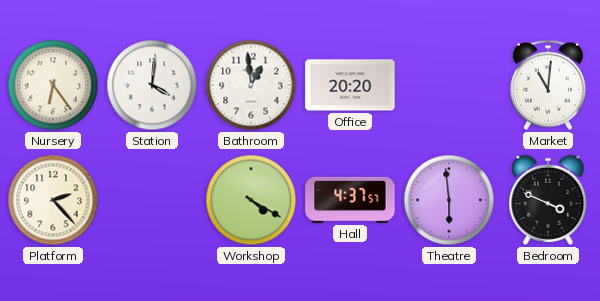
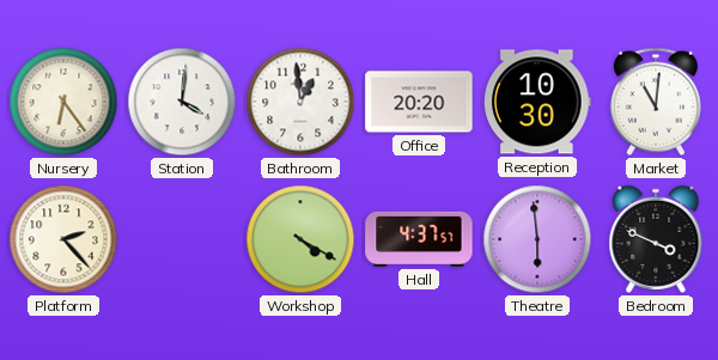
Reception: none -> 10:30
